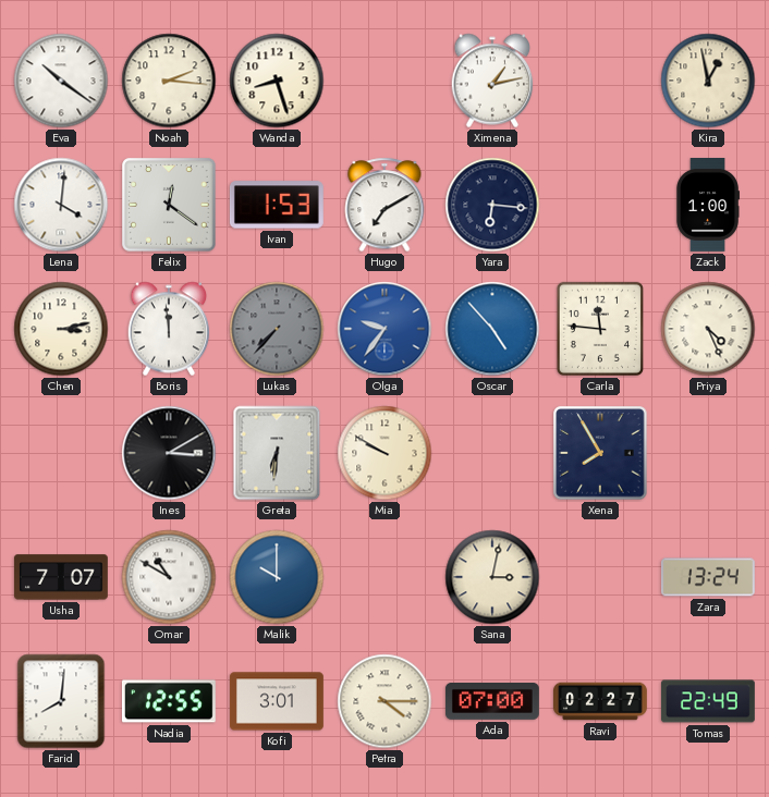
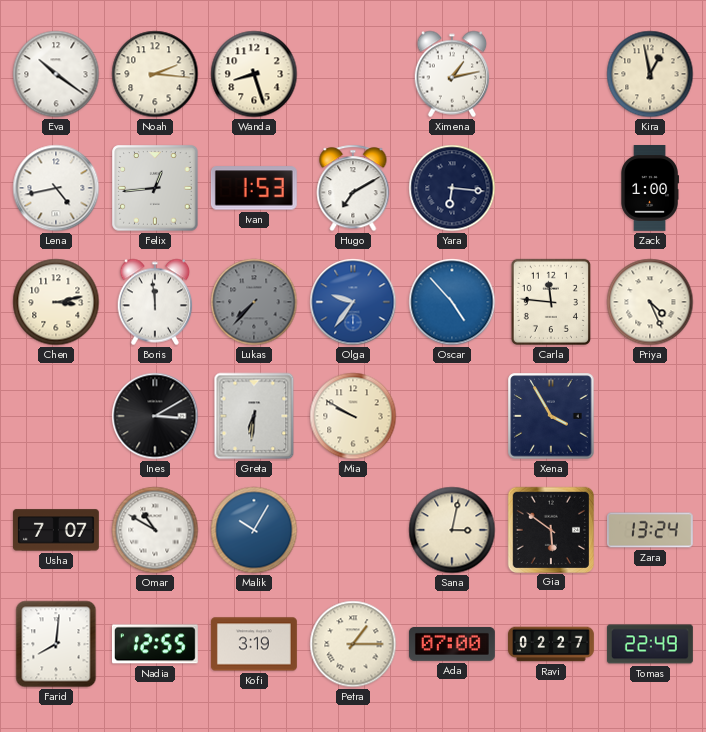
Lena: 4:01 -> 4:43
Felix: 12:21 -> 12:44
Xena: 7:55 -> 3:55
Malik: 10:00 -> 10:05
Gia: none -> 5:51
Kofi: 3:01 -> 3:19
Petra: 4:15 -> 1:15
